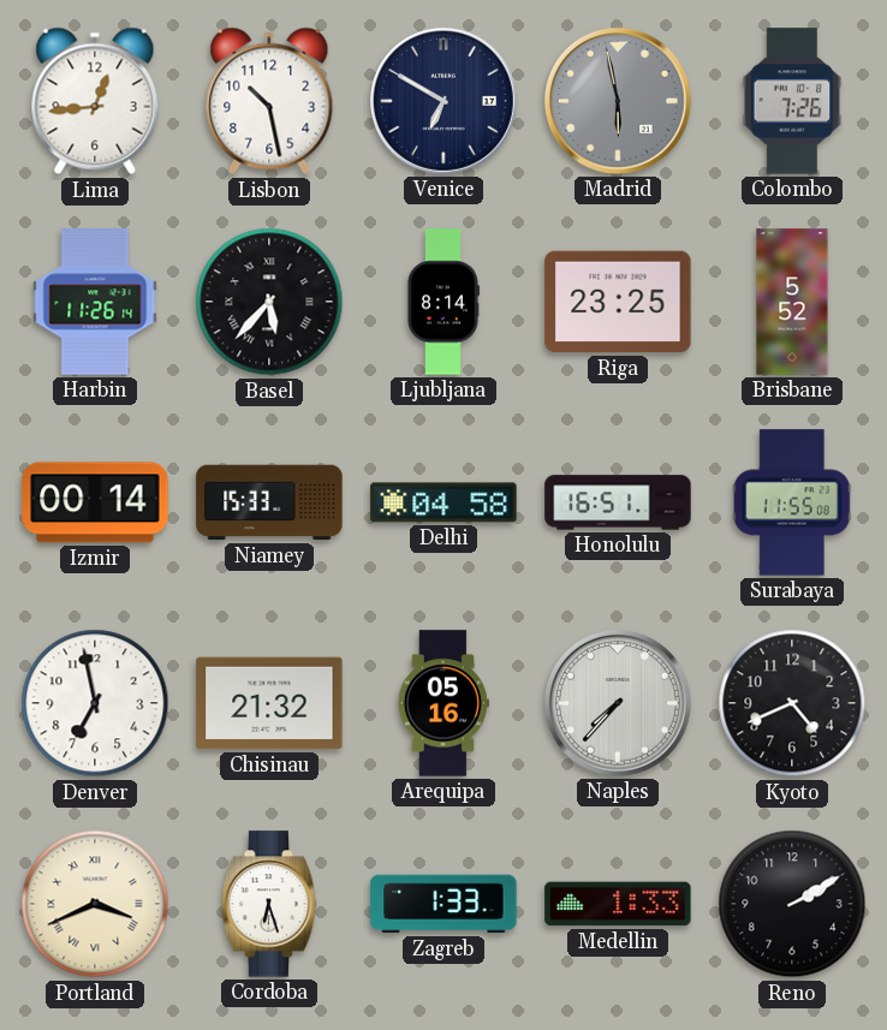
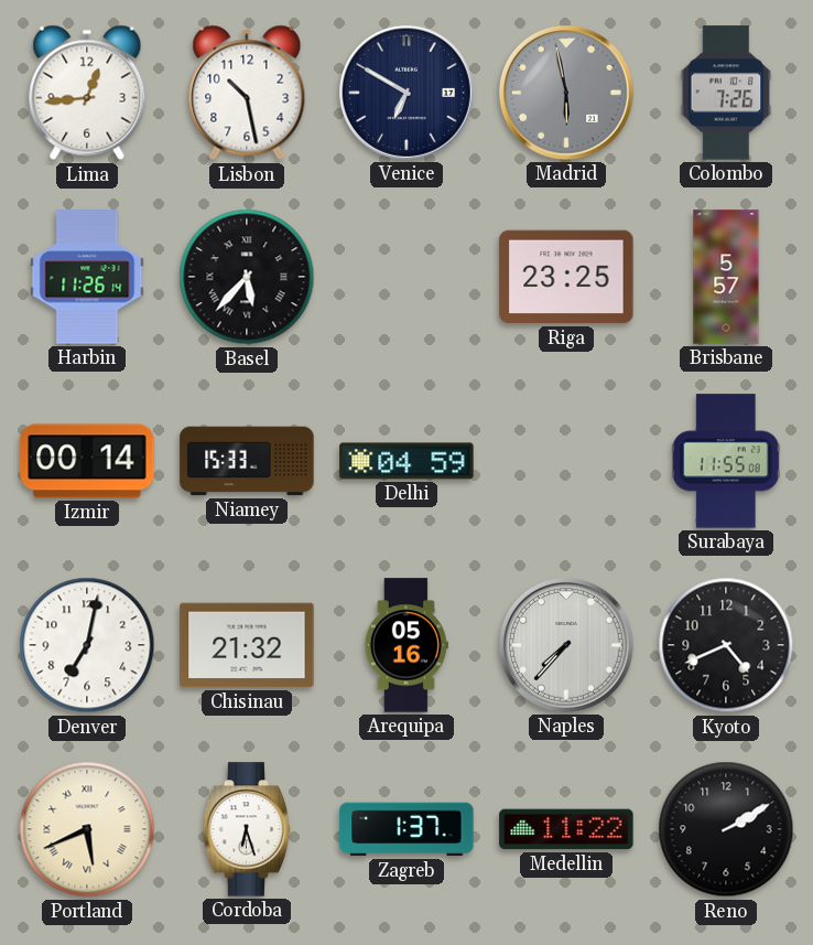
Ljubljana: 8:14 -> none
Brisbane: 5:52 -> 5:57
Delhi: 04:58 -> 04:59
Honolulu: 16:51 -> none
Denver: 6:58 -> 7:02
Portland: 3:41 -> 5:41
Zagreb: 1:33 -> 1:37
Medellin: 1:33 -> 11:22
